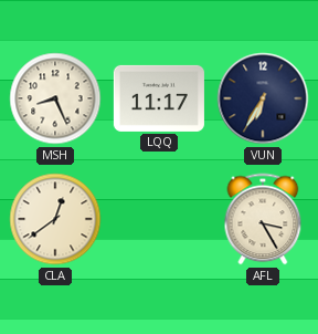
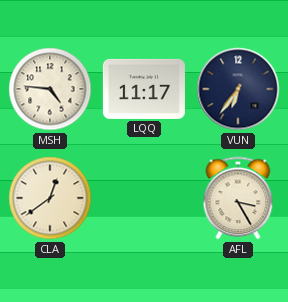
MSH: 8:26 -> 4:46
VUN: 6:35 -> 6:36
